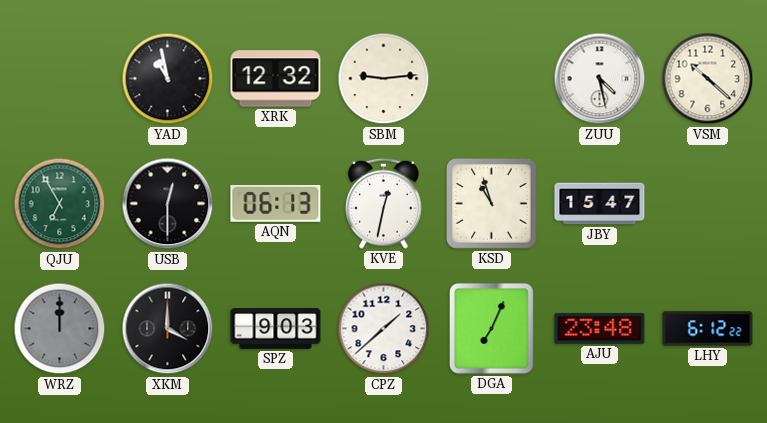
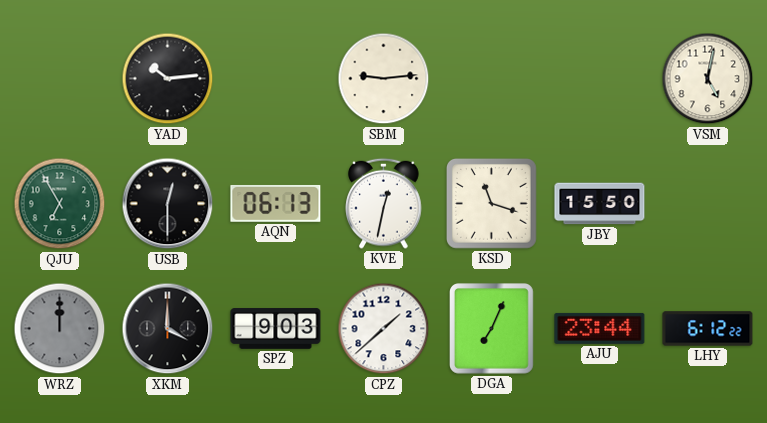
YAD: 10:58 -> 10:14
XRK: 12:32 -> none
ZUU: 4:28 -> none
VSM: 10:22 -> 5:02
KSD: 10:57 -> 11:18
JBY: 15:47 -> 15:50
AJU: 23:48 -> 23:44
